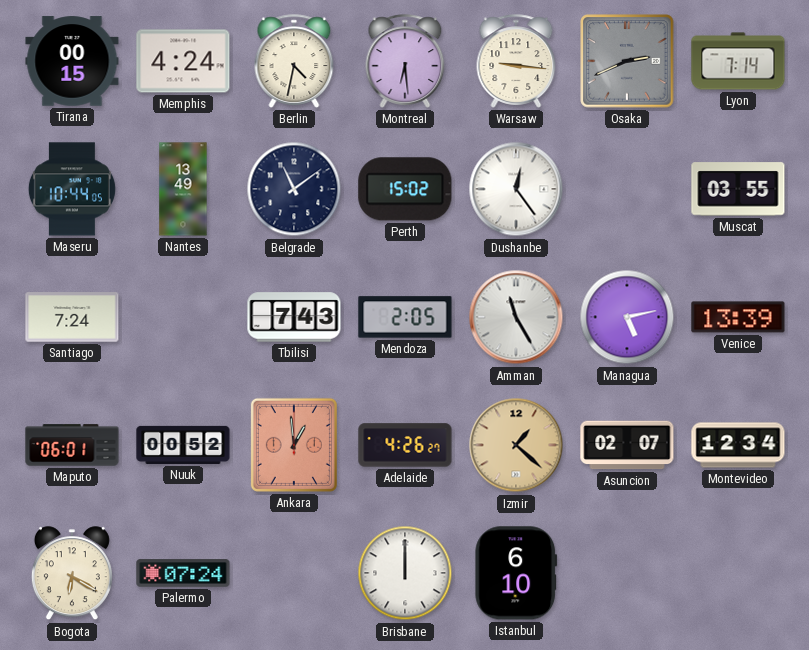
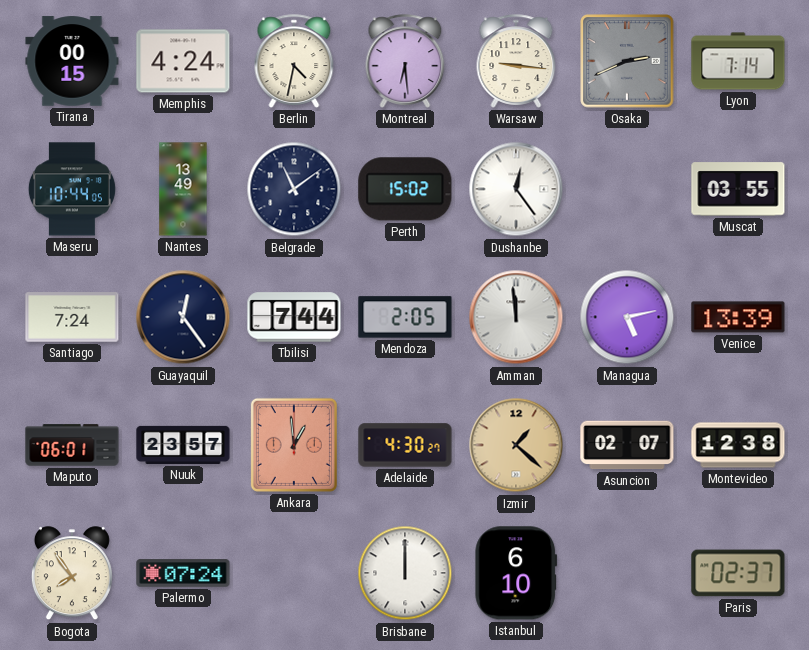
Guayaquil: none -> 12:24
Tbilisi: 7:43 -> 7:44
Amman: 11:25 -> 11:59
Nuuk: 00:52 -> 23:57
Adelaide: 4:26 -> 4:30
Montevideo: 12:34 -> 12:38
Bogota: 6:20 -> 7:54
Paris: none -> 02:37
